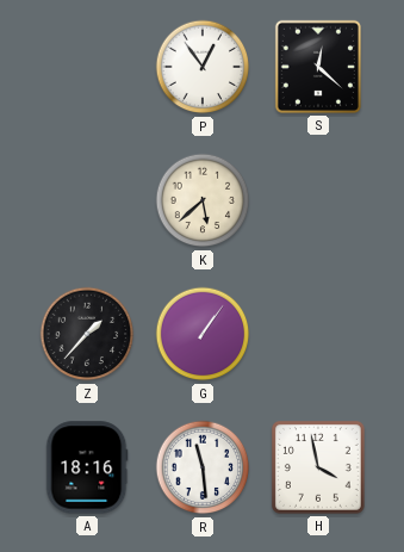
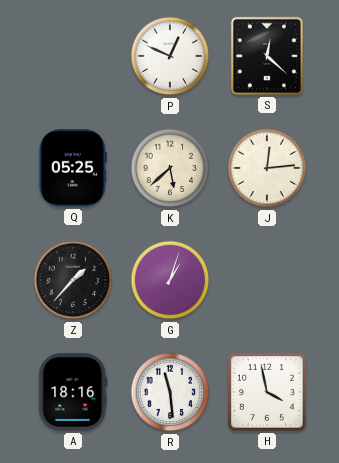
P: 12:54 -> 12:49
Q: none -> 05:25
J: none -> 12:14
G: 1:06 -> 1:03
